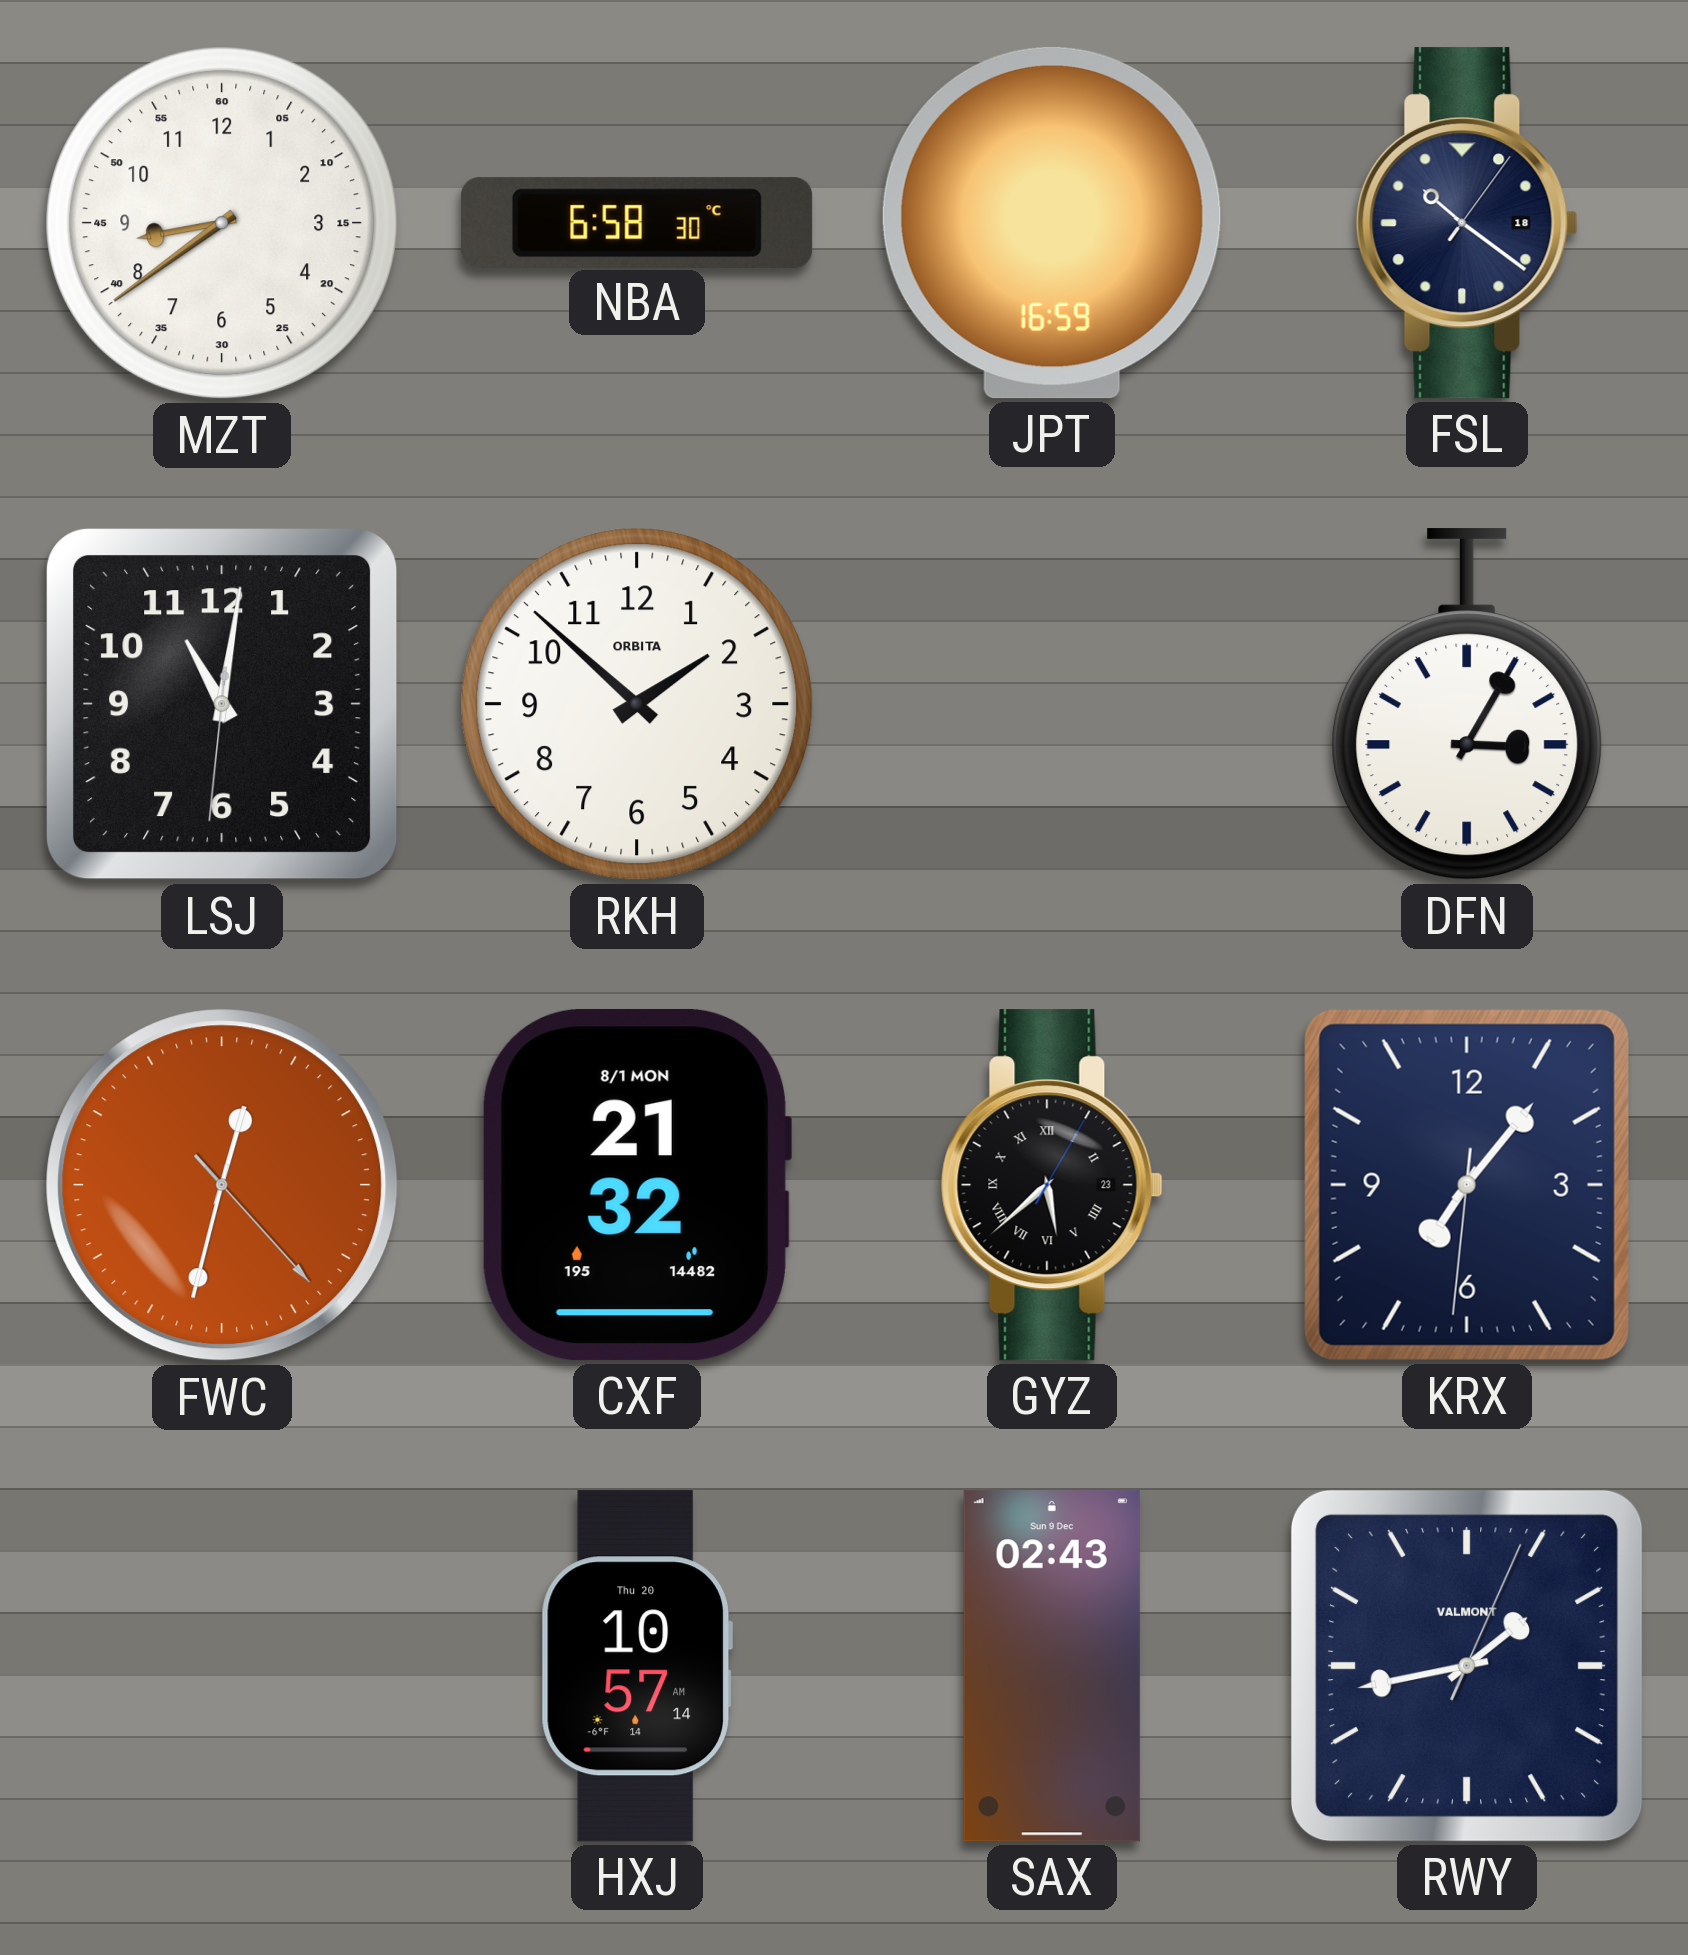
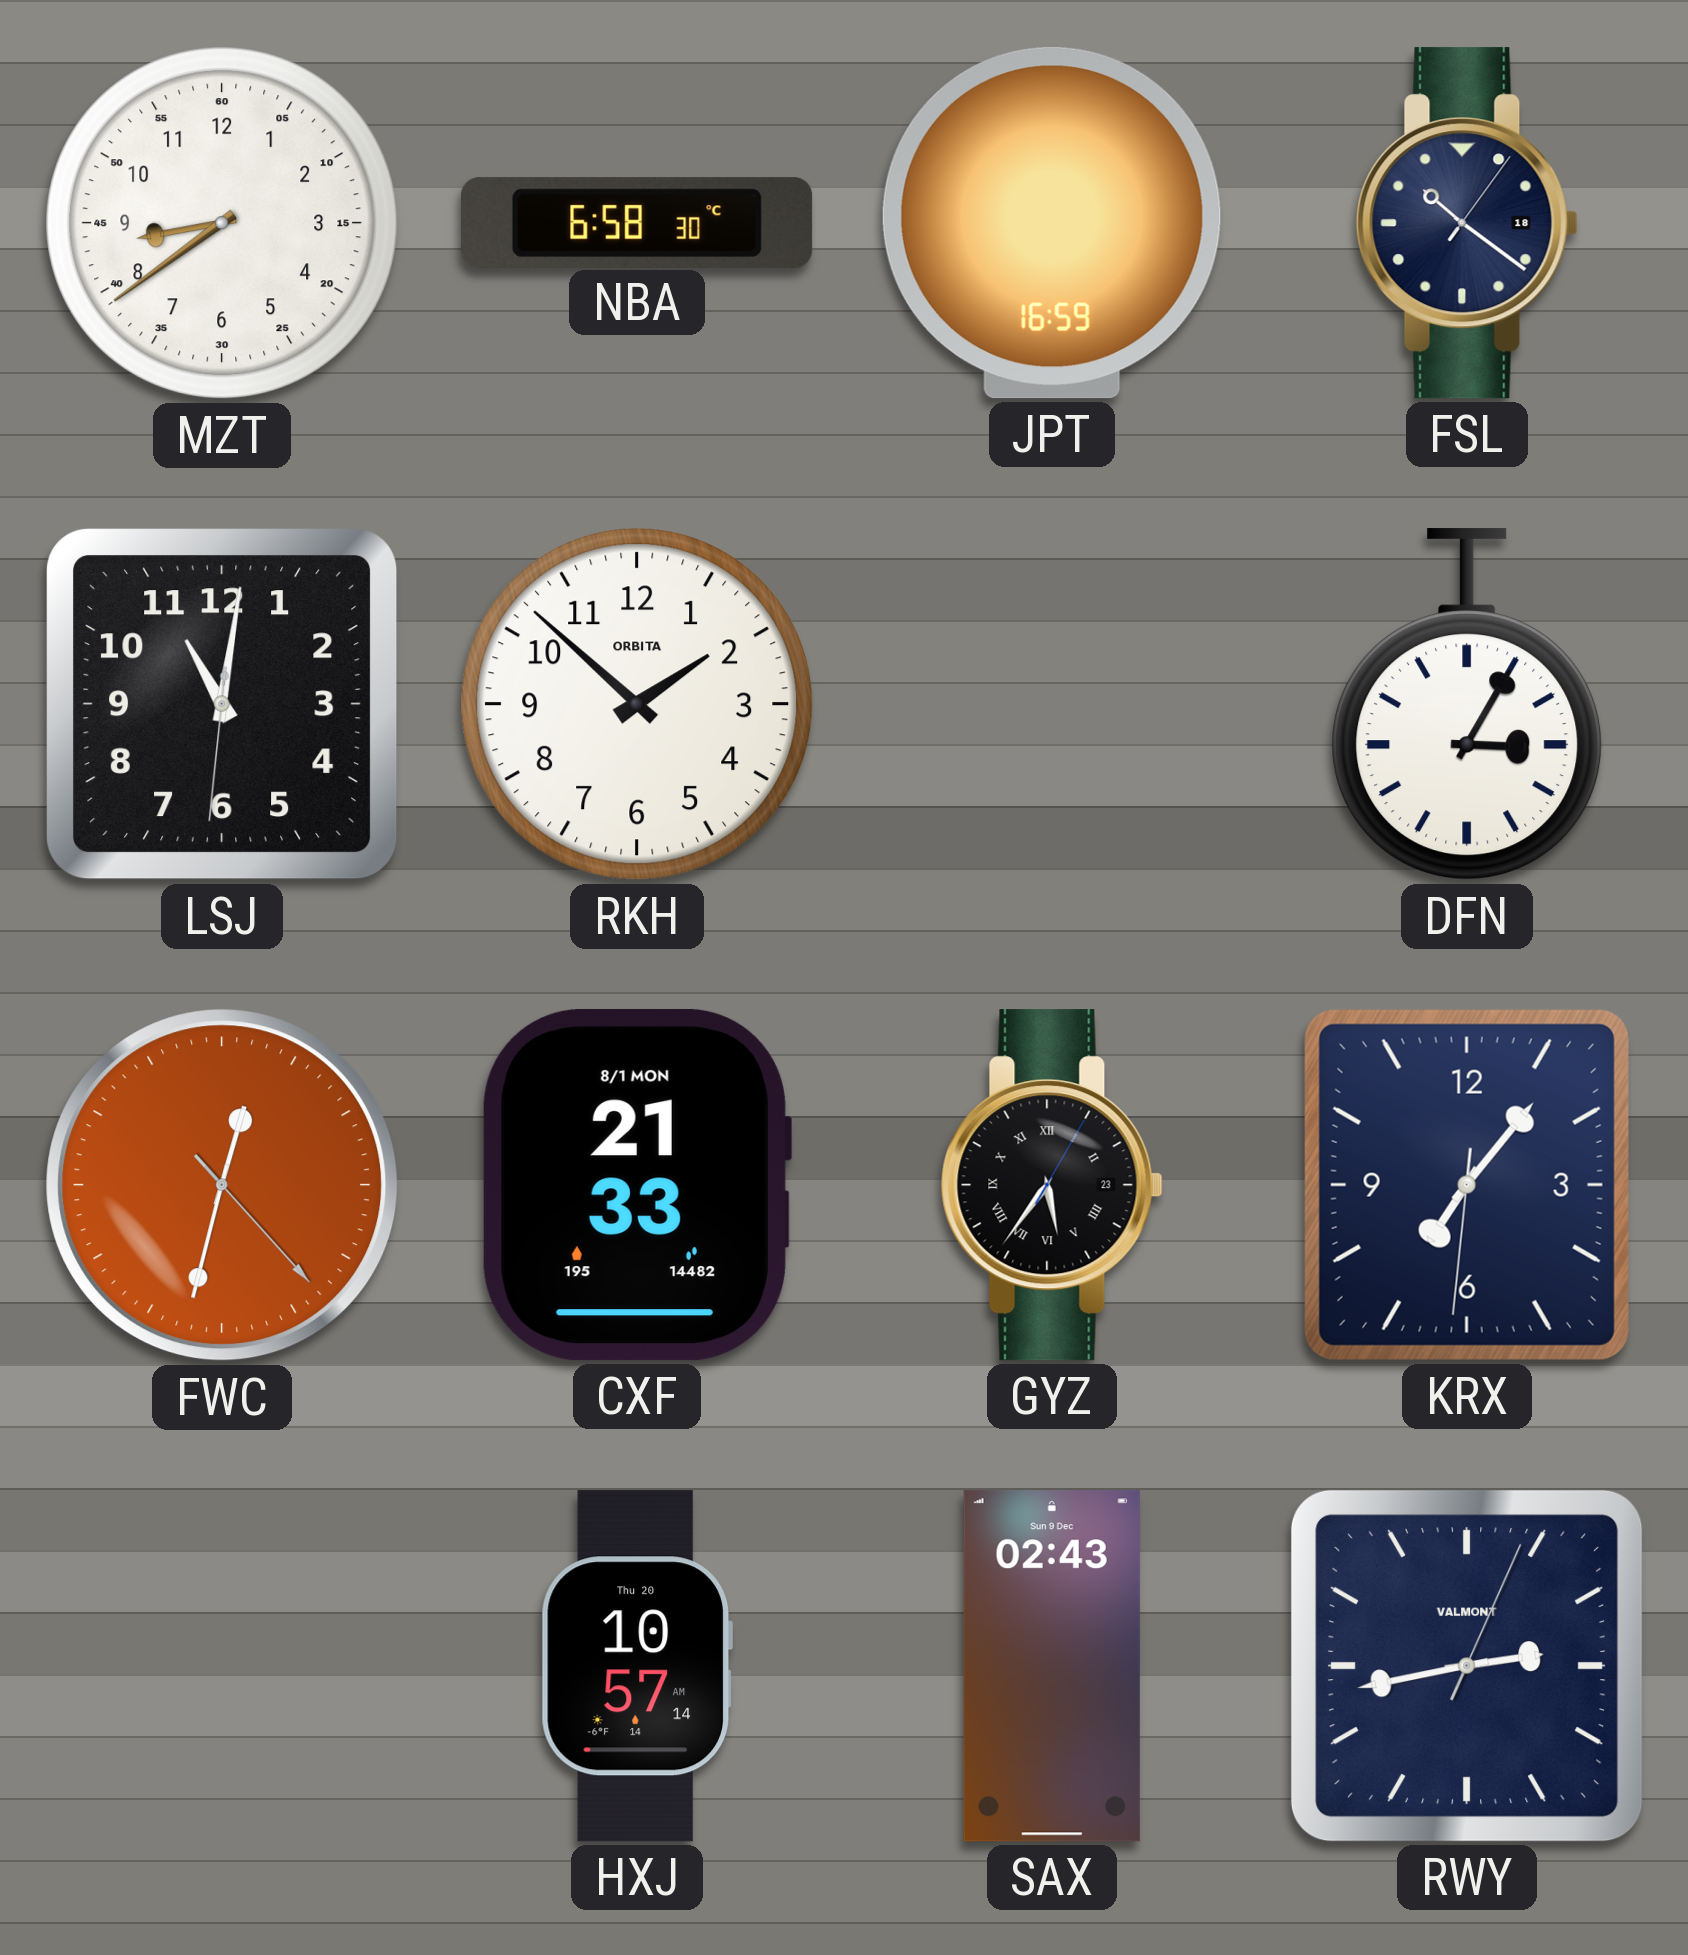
CXF: 21:32 -> 21:33
GYZ: 5:38 -> 5:36
RWY: 1:43 -> 2:43
